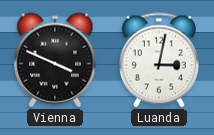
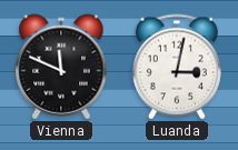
Vienna: 3:49 -> 11:49
